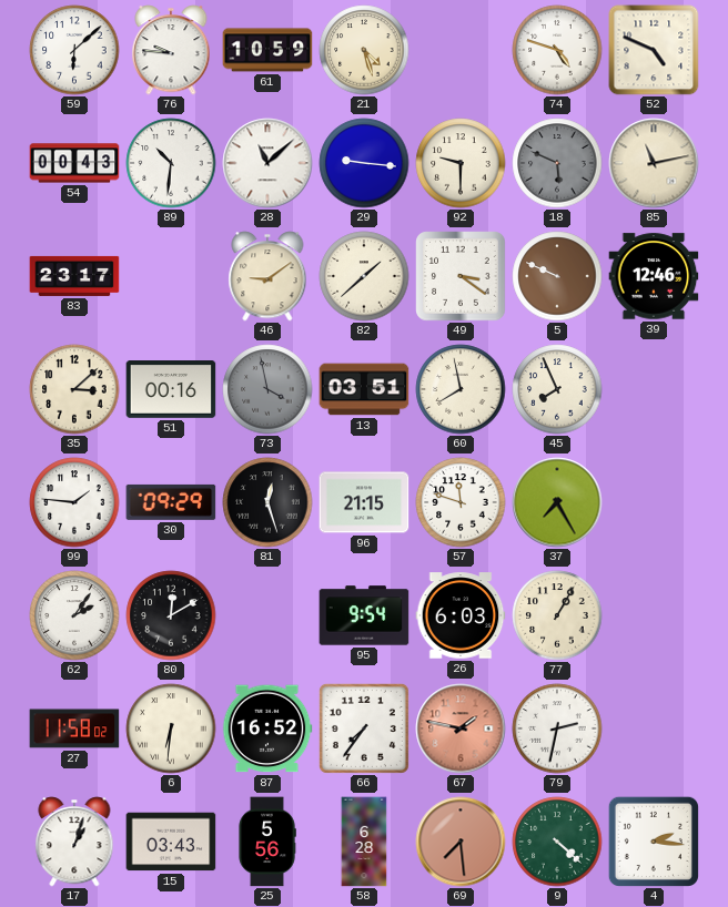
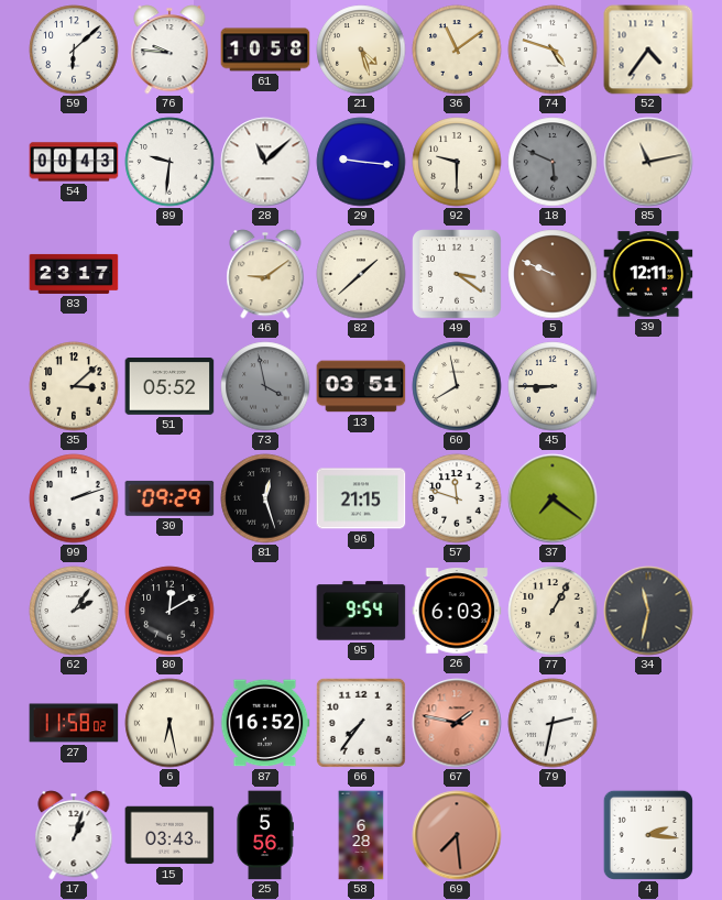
61: 10:59 -> 10:58
36: none -> 11:09
52: 4:49 -> 4:36
89: 10:31 -> 9:31
39: 12:46 -> 12:11
51: 00:16 -> 05:52
45: 7:56 -> 8:45
99: 1:46 -> 2:12
37: 7:25 -> 7:21
34: none -> 11:32
6: 6:31 -> 6:28
9: 4:22 -> none
